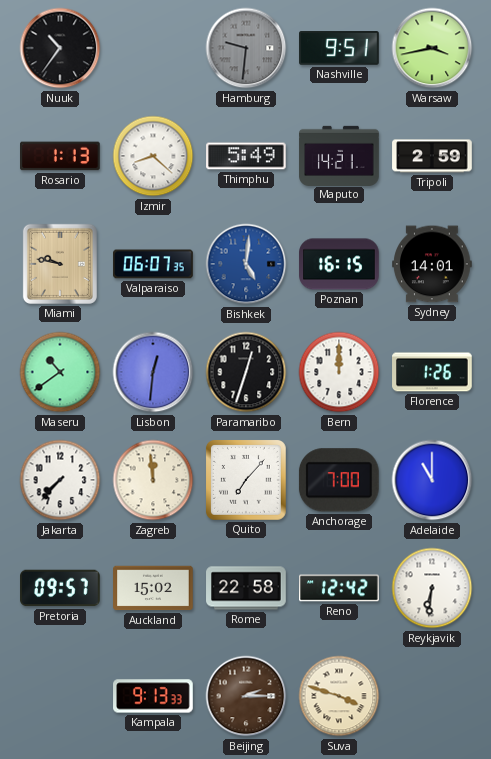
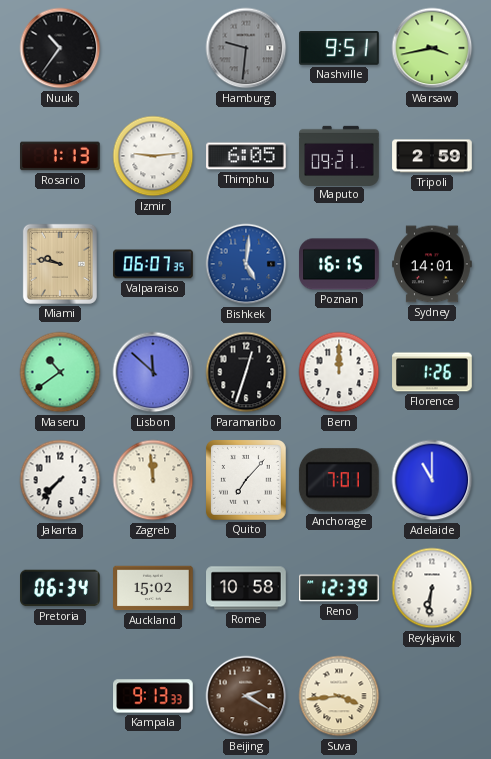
Izmir: 8:22 -> 9:14
Thimphu: 5:49 -> 6:05
Maputo: 14:21 -> 09:21
Lisbon: 12:31 -> 11:52
Anchorage: 7:00 -> 7:01
Pretoria: 09:57 -> 06:34
Rome: 22:58 -> 10:58
Reno: 12:42 -> 12:39
Beijing: 2:15 -> 2:20
Suva: 3:48 -> 3:44
